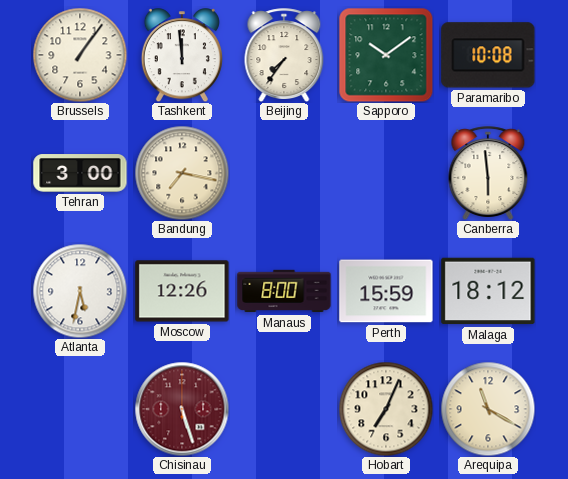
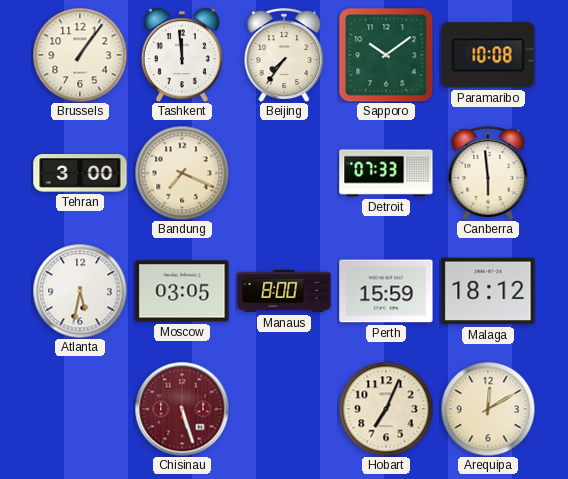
Bandung: 7:17 -> 7:19
Detroit: none -> 07:33
Moscow: 12:26 -> 03:05
Arequipa: 11:20 -> 12:10
